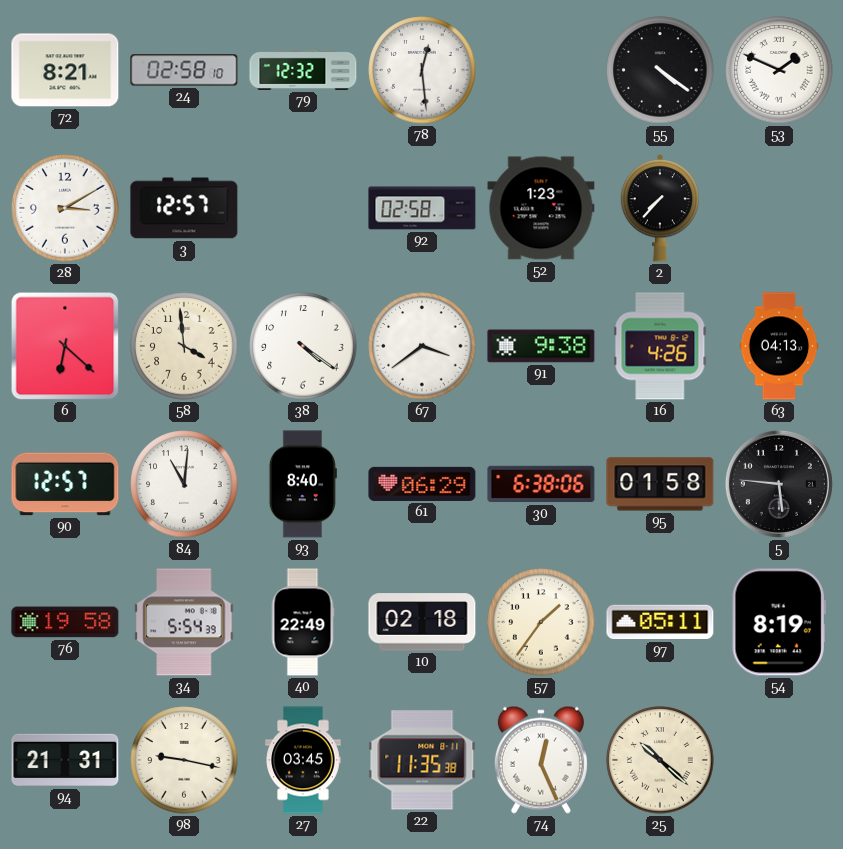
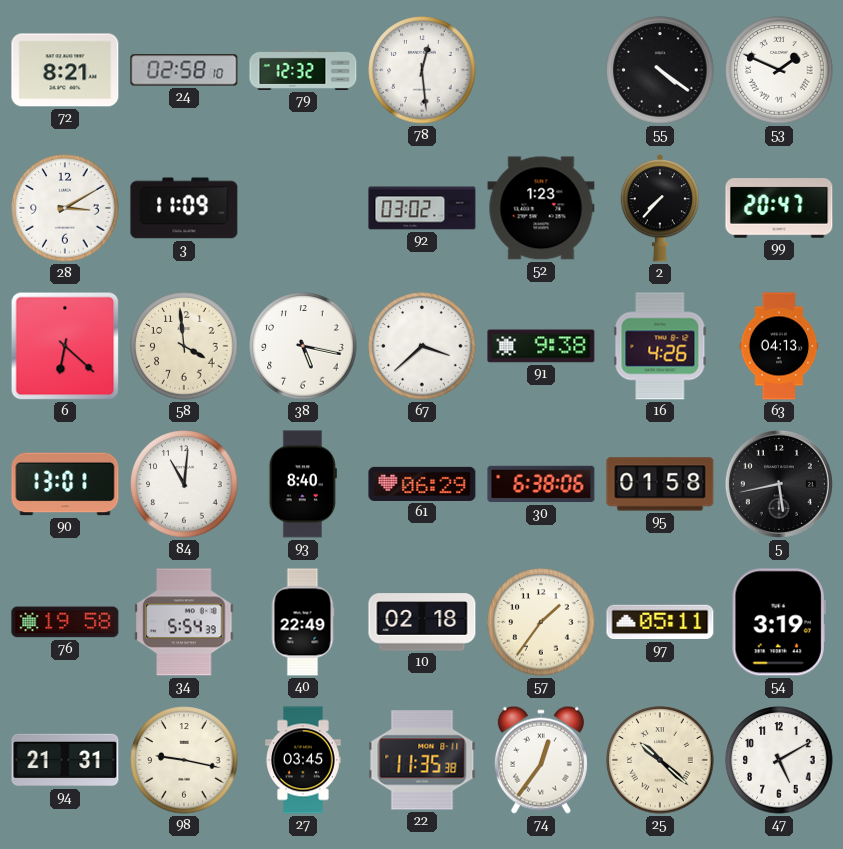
3: 12:57 -> 11:09
92: 02:58 -> 03:02
99: none -> 20:47
38: 4:21 -> 5:17
67: 3:39 -> 3:38
90: 12:57 -> 13:01
5: 5:46 -> 5:43
54: 8:19 -> 3:19
74: 12:26 -> 12:36
47: none -> 5:10
